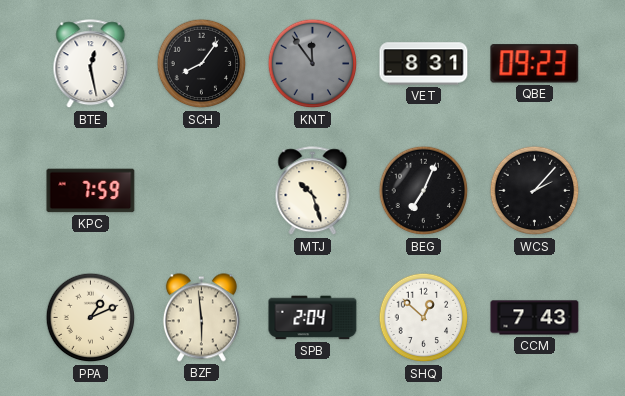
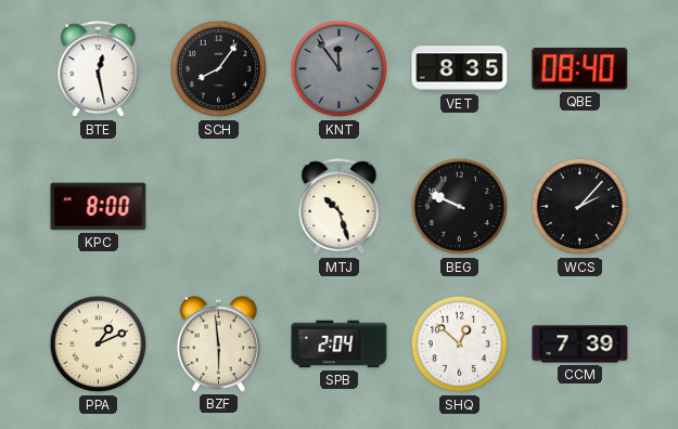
VET: 8:31 -> 8:35
QBE: 09:23 -> 08:40
KPC: 7:59 -> 8:00
BEG: 7:04 -> 9:49
CCM: 7:43 -> 7:39
